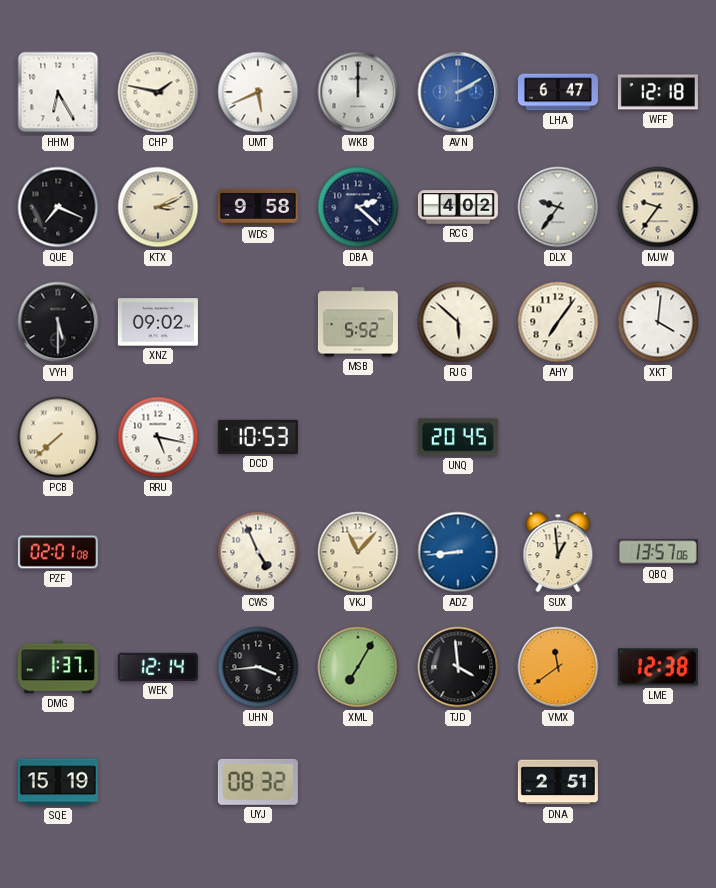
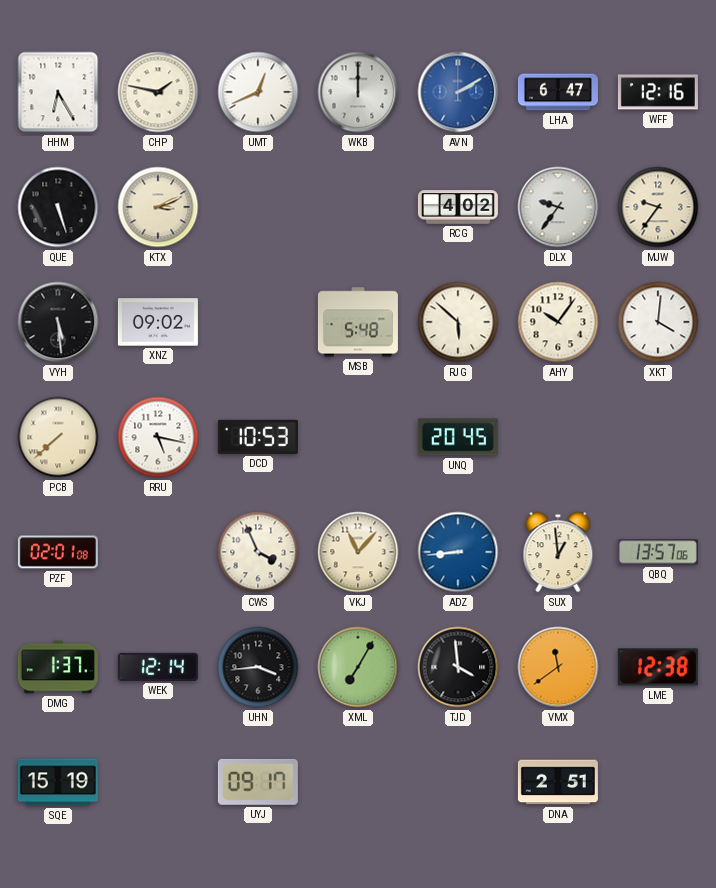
UMT: 5:41 -> 12:41
WFF: 12:18 -> 12:16
QUE: 7:19 -> 5:27
WDS: 9:58 -> none
DBA: 2:22 -> none
VYH: 5:30 -> 5:29
MSB: 5:52 -> 5:48
AHY: 7:06 -> 10:06
CWS: 4:56 -> 3:56
UYJ: 08:32 -> 09:17
